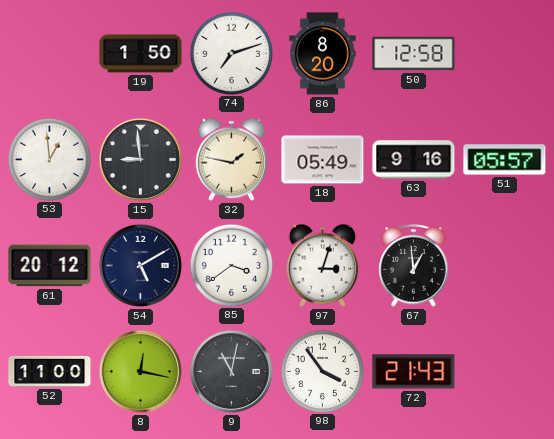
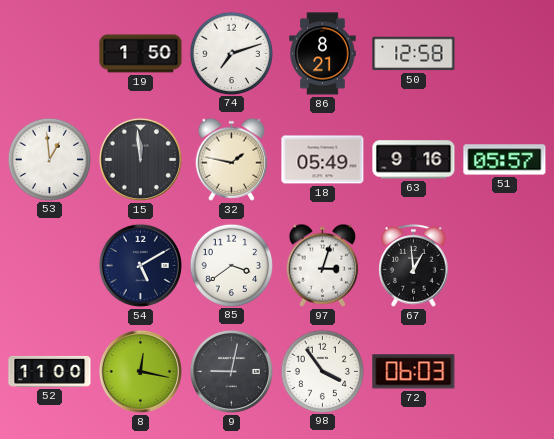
86: 8:20 -> 8:21
15: 8:59 -> 11:59
61: 20:12 -> none
9: 11:02 -> 9:02
72: 21:43 -> 06:03
